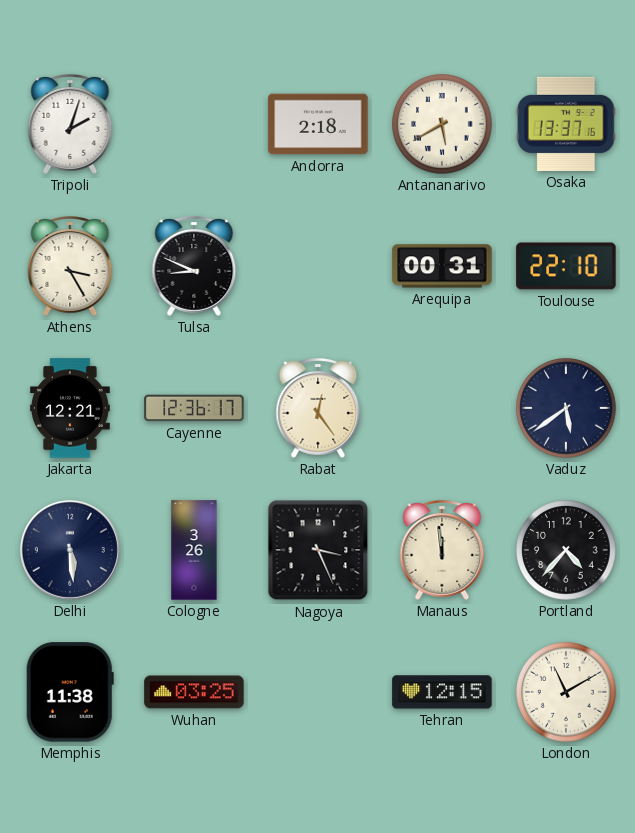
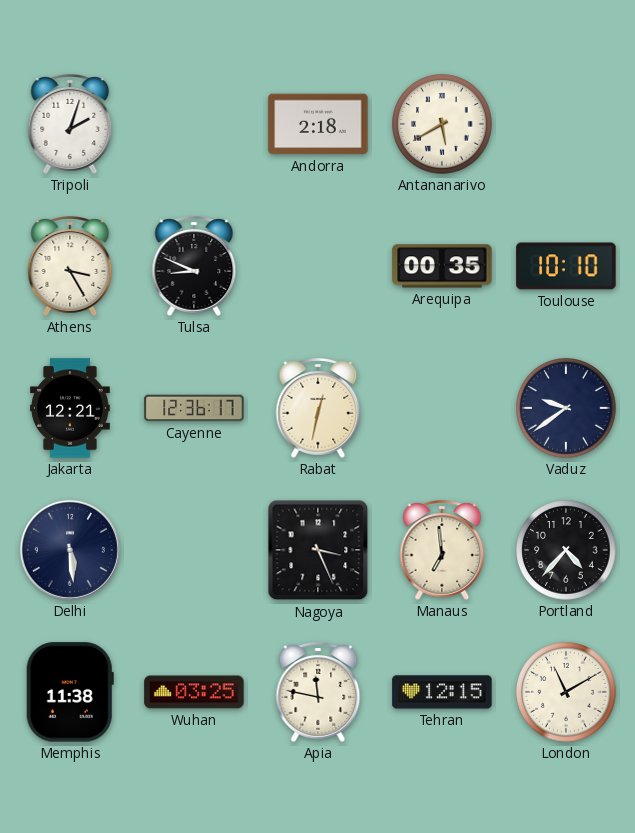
Osaka: 13:37 -> none
Arequipa: 00:31 -> 00:35
Toulouse: 22:10 -> 10:10
Rabat: 12:24 -> 12:32
Vaduz: 5:39 -> 9:39
Cologne: 3:26 -> none
Manaus: 11:59 -> 6:59
Apia: none -> 11:47
